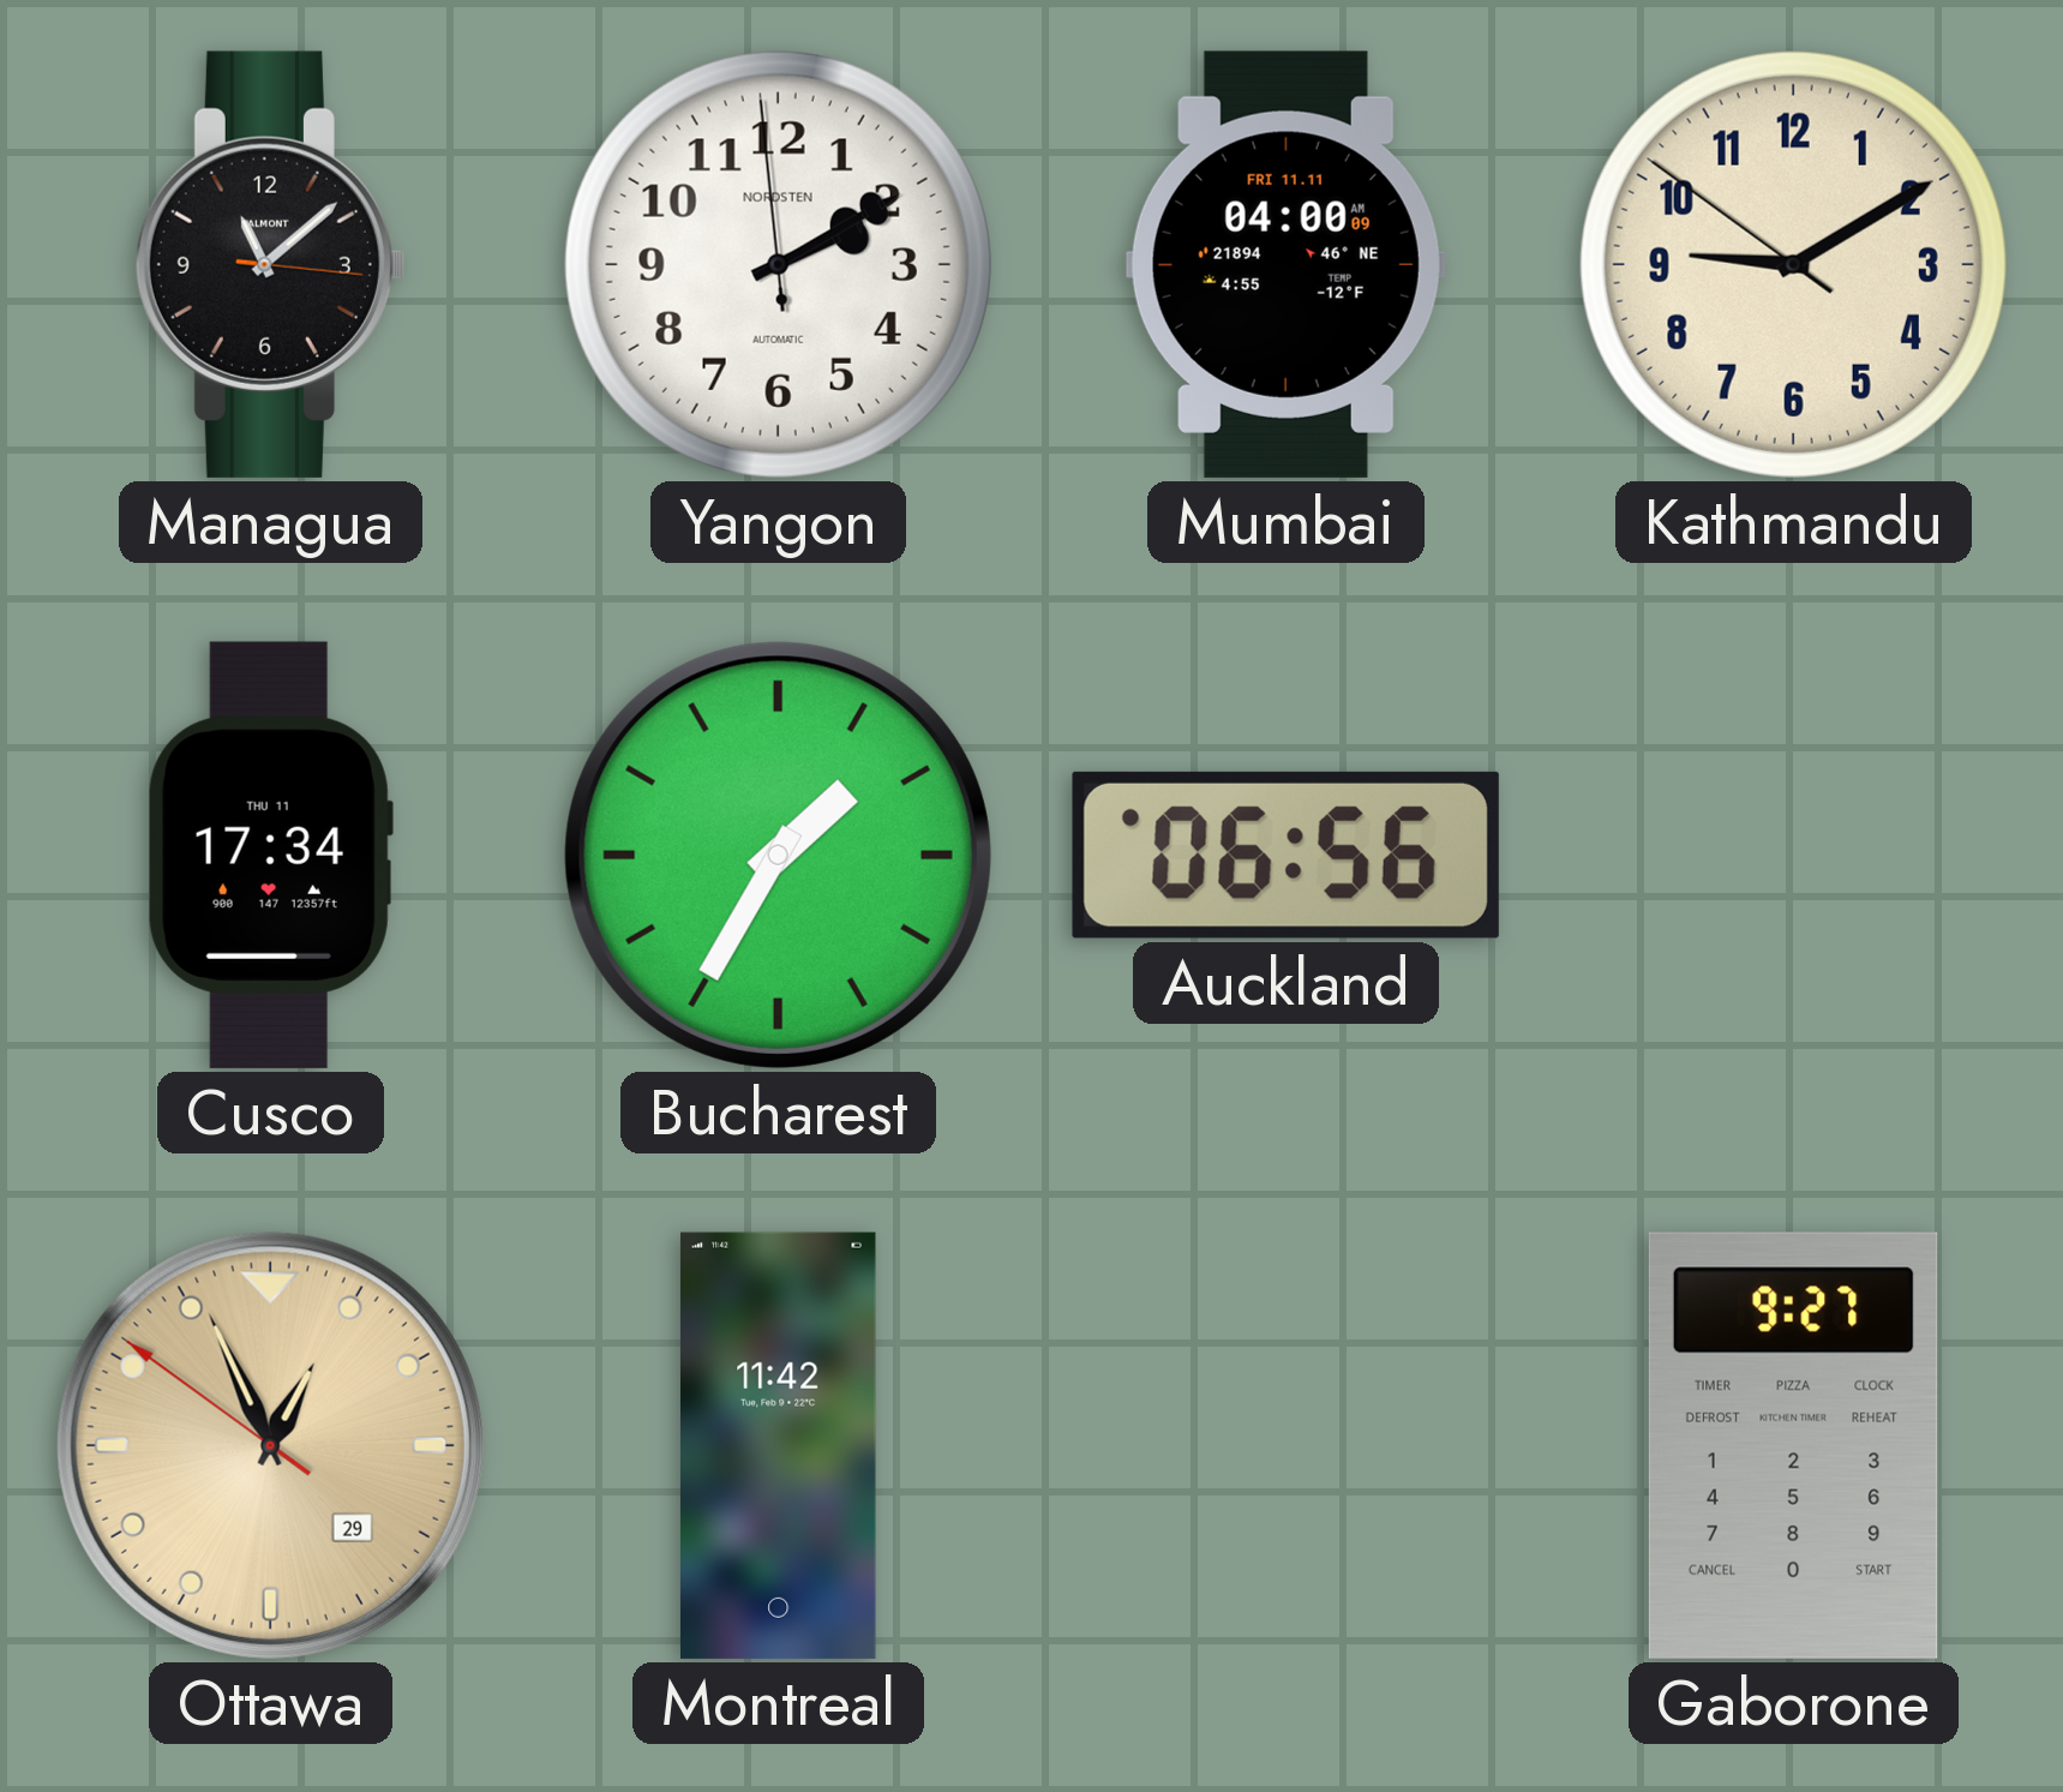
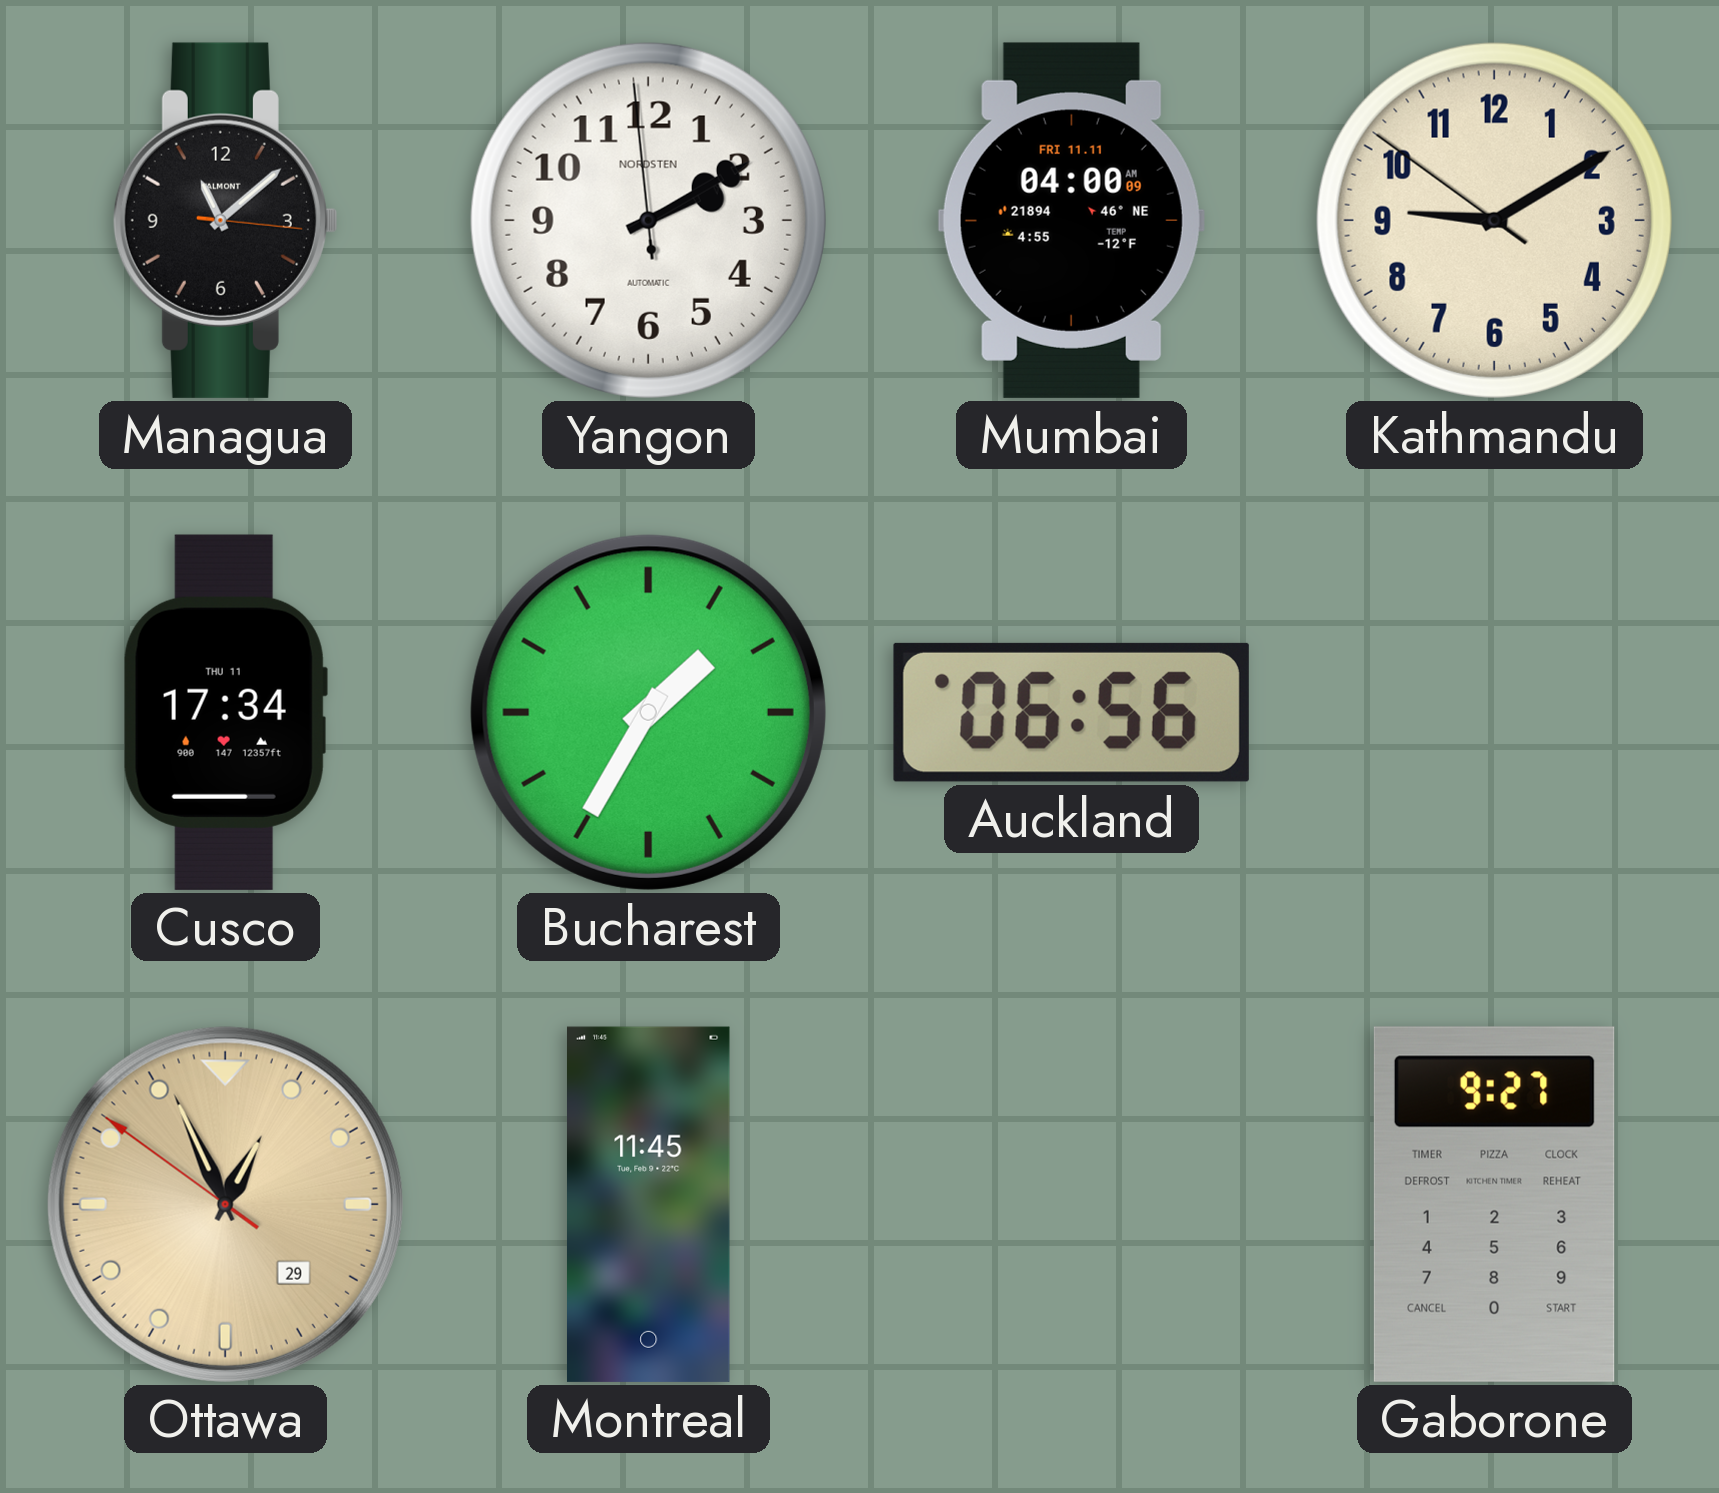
Montreal: 11:42 -> 11:45
